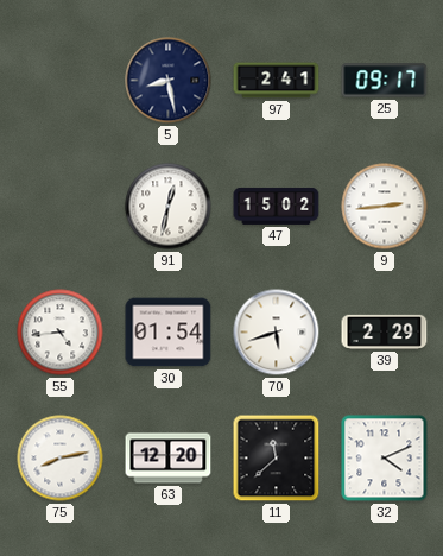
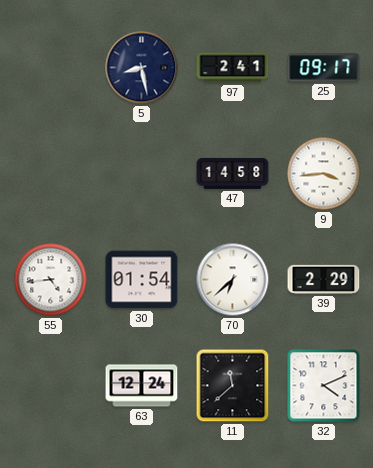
91: 12:32 -> none
47: 15:02 -> 14:58
9: 2:44 -> 3:44
70: 5:42 -> 6:38
75: 8:13 -> none
63: 12:20 -> 12:24
